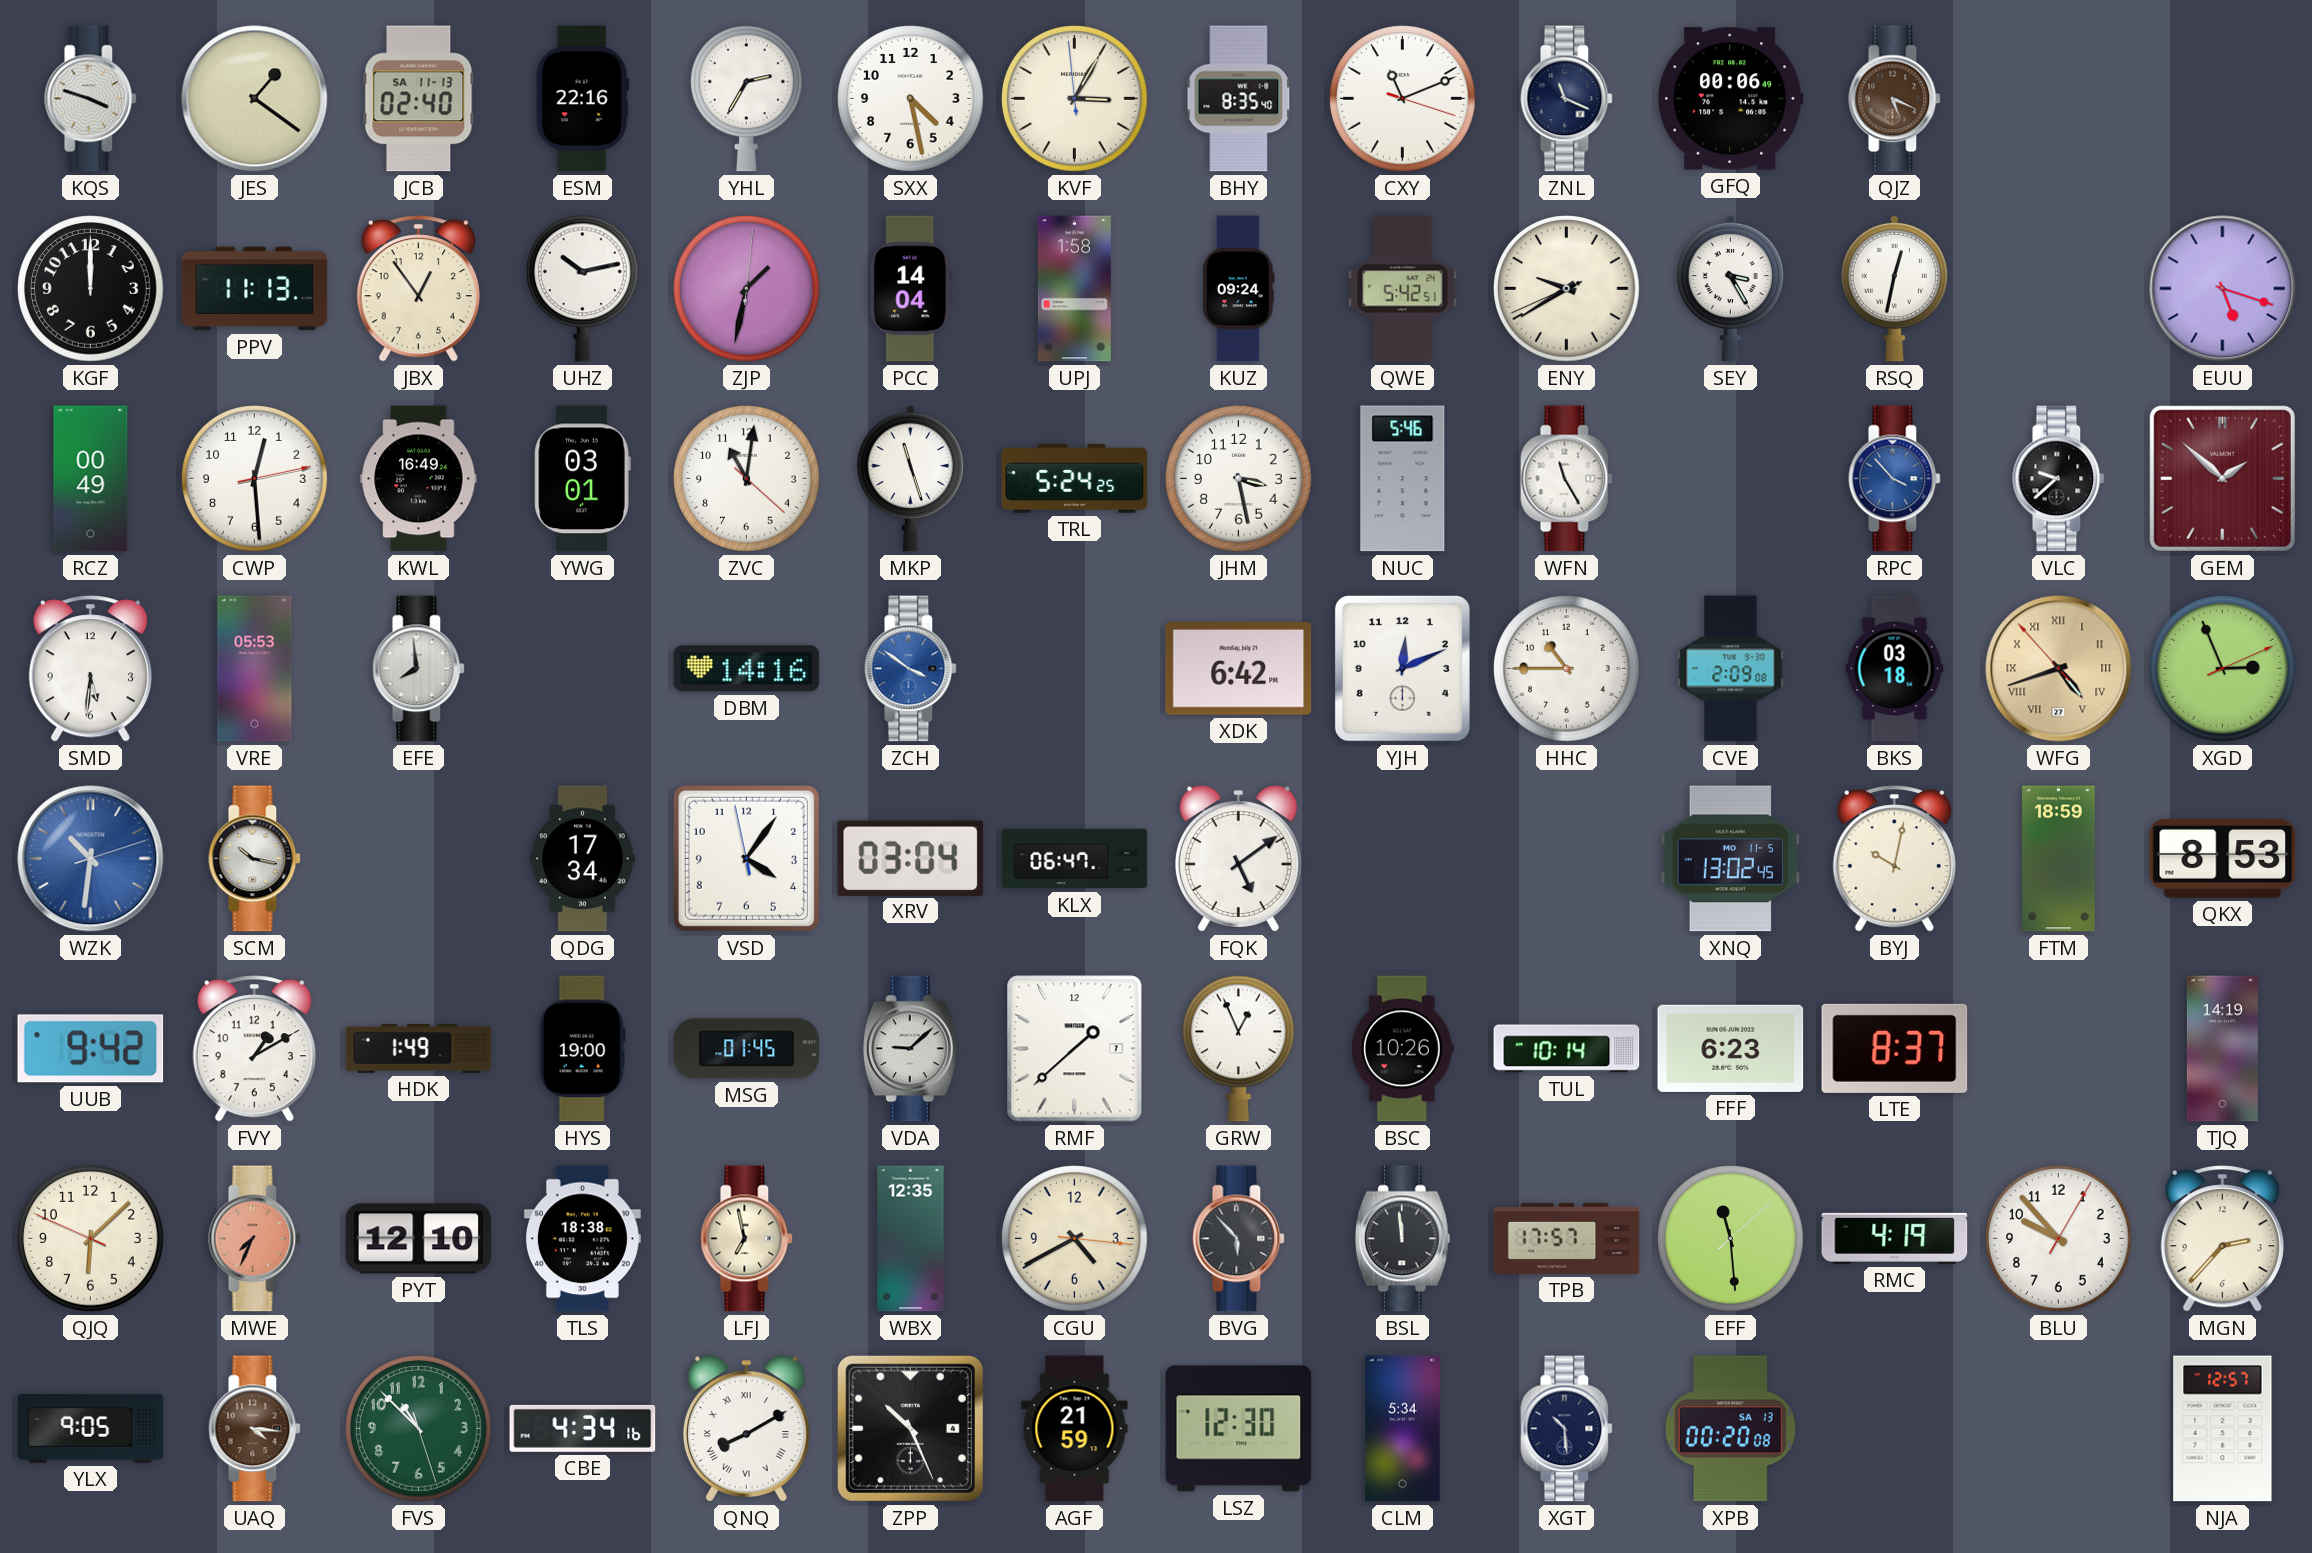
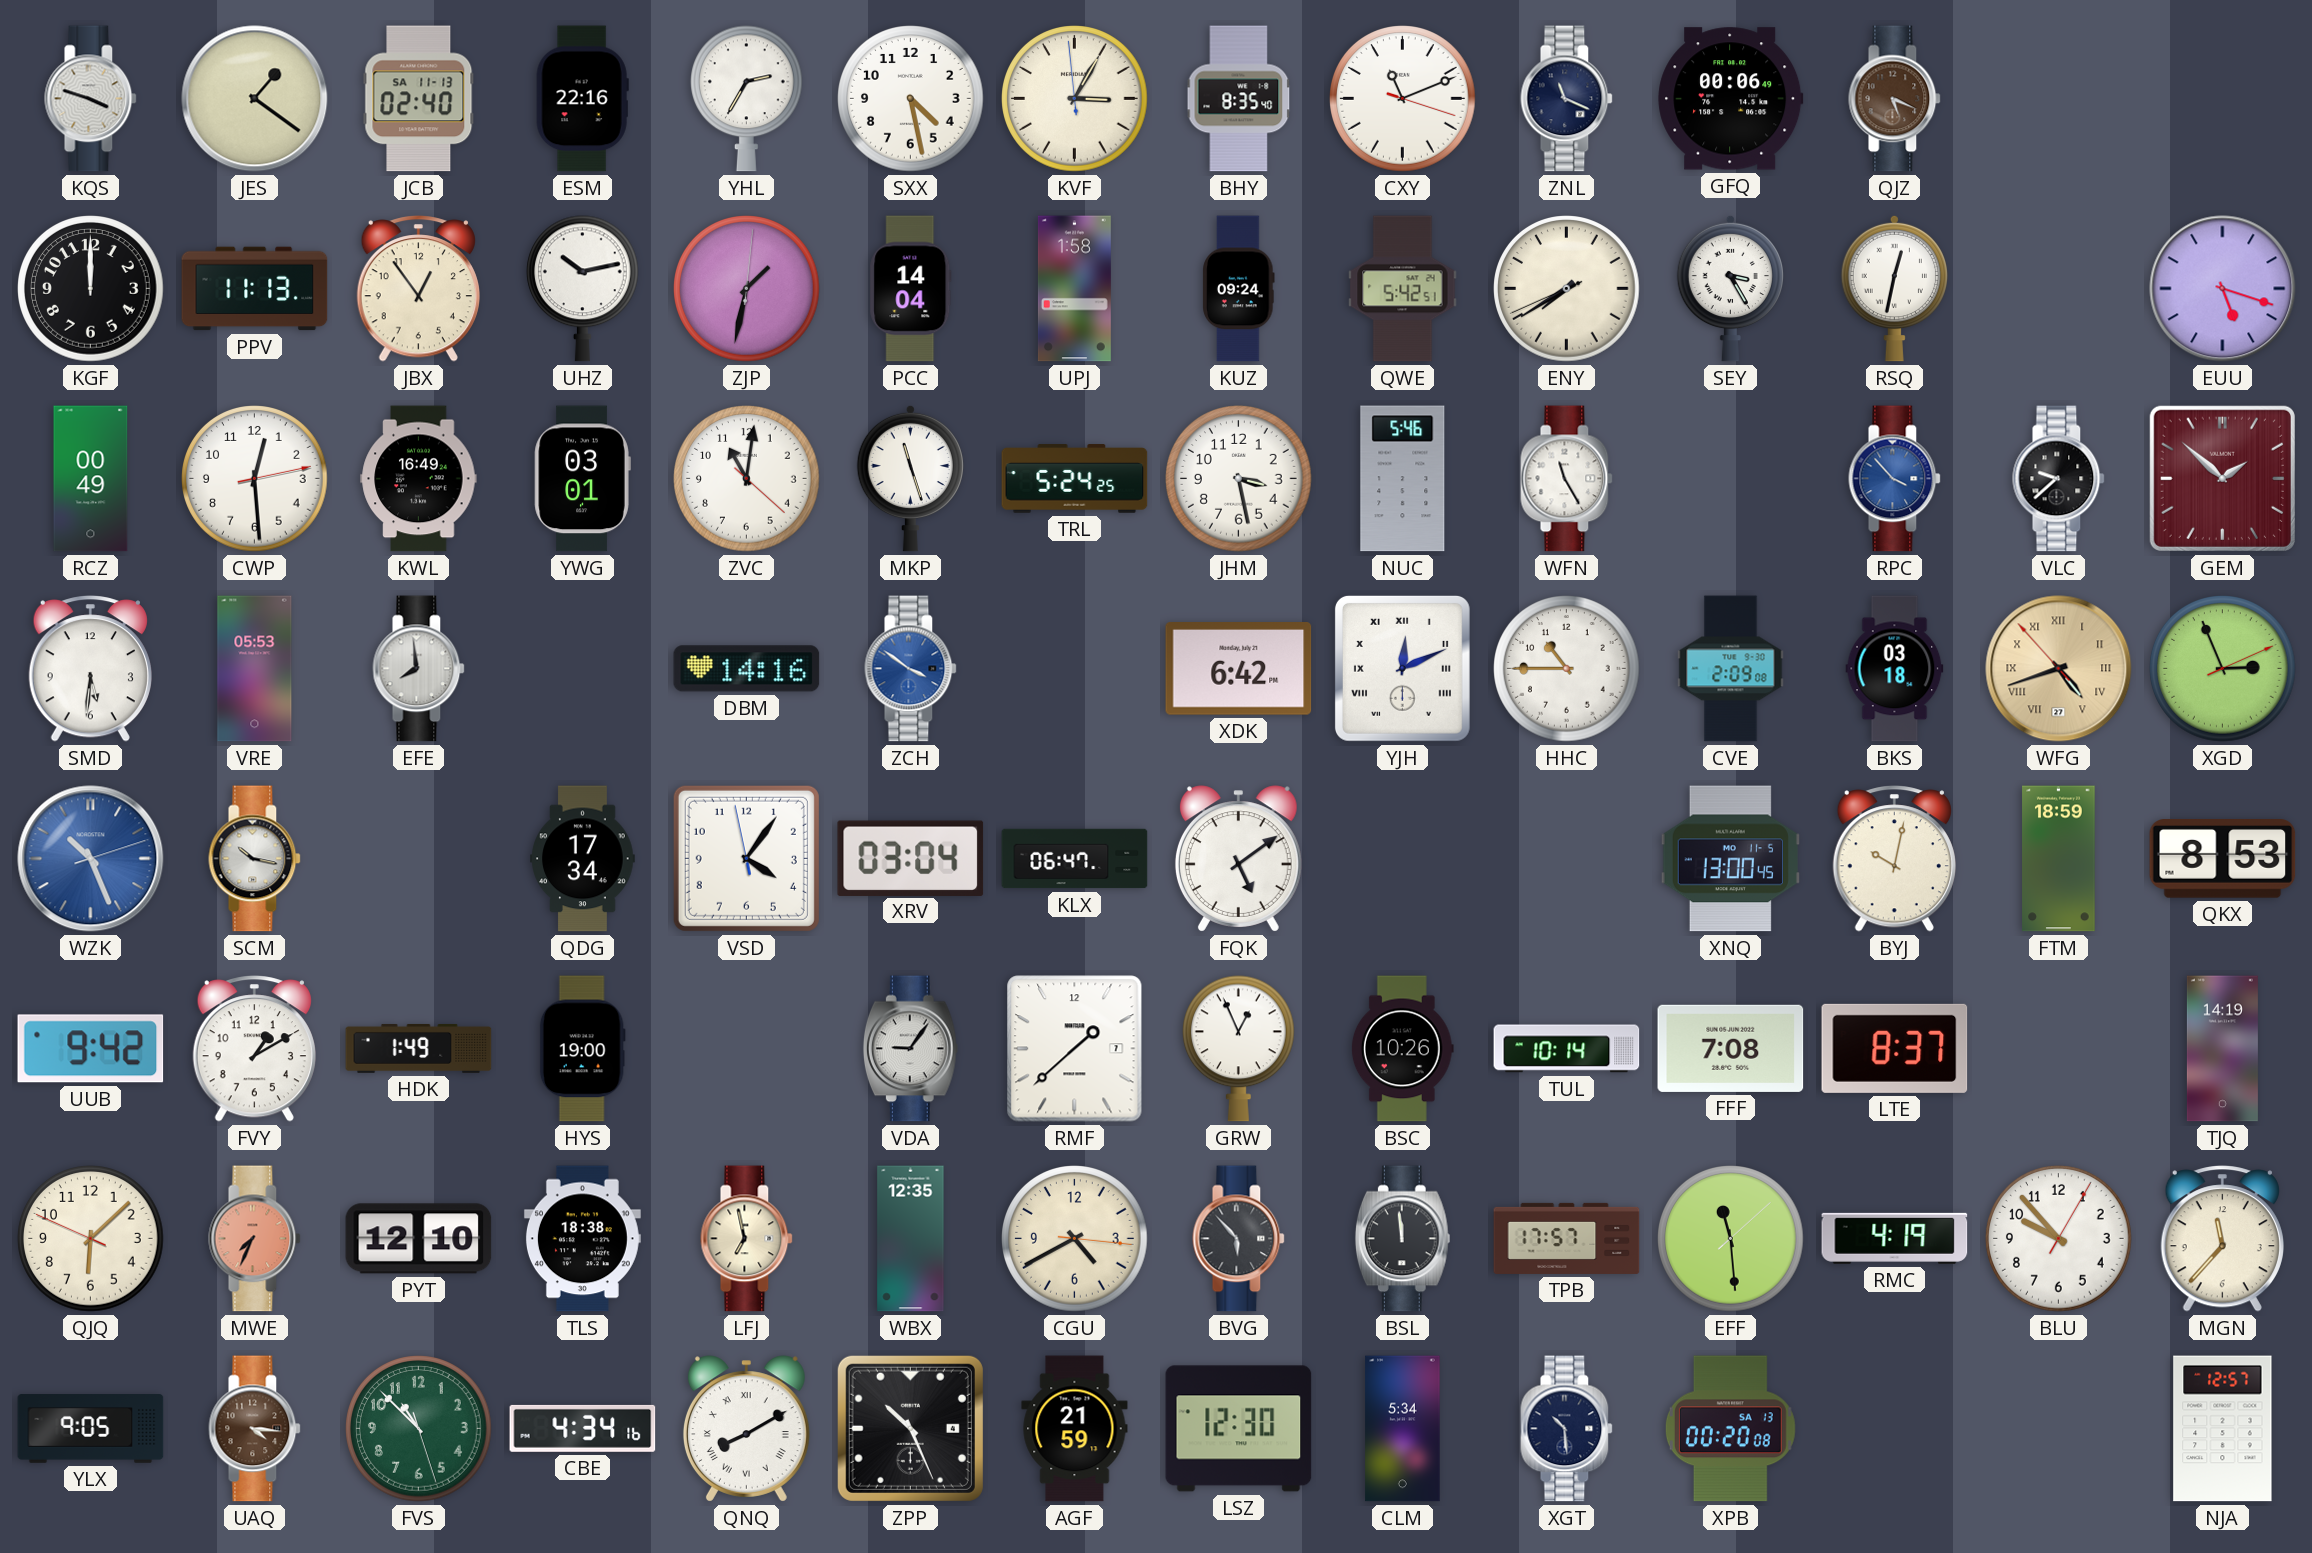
ENY: 9:39 -> 7:39
YJH numerals: Arabic -> Roman
WZK: 10:31 -> 10:26
XNQ: 13:02 -> 13:00
MSG: 01:45 -> none
VDA: 9:08 -> 9:06
FFF: 6:23 -> 7:08
MGN: 2:37 -> 11:37
